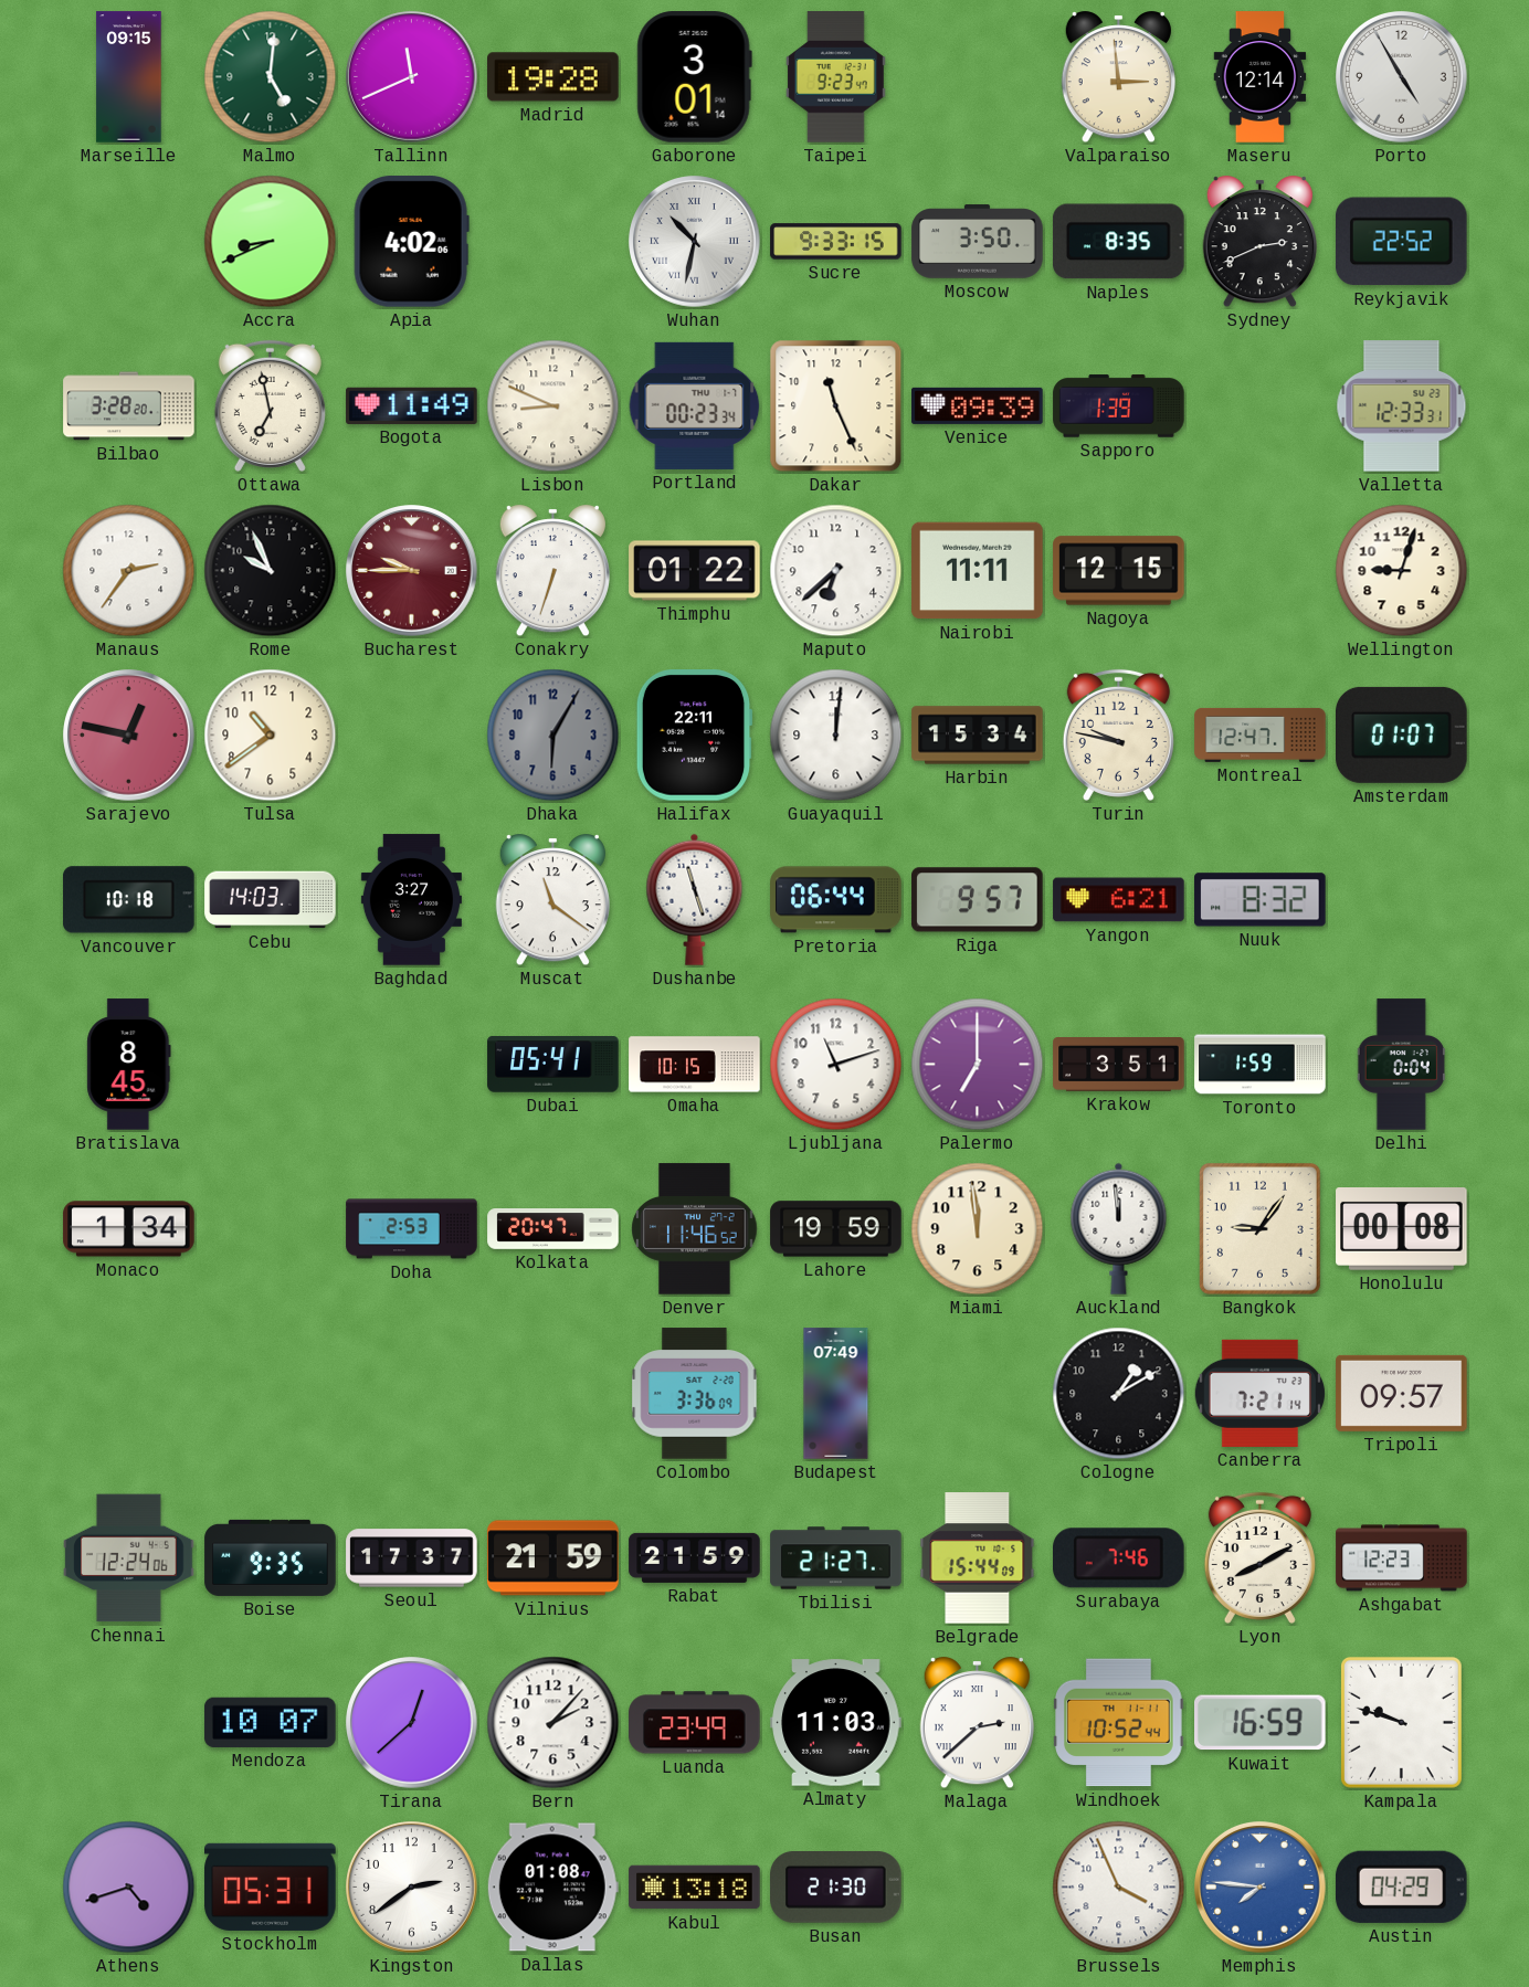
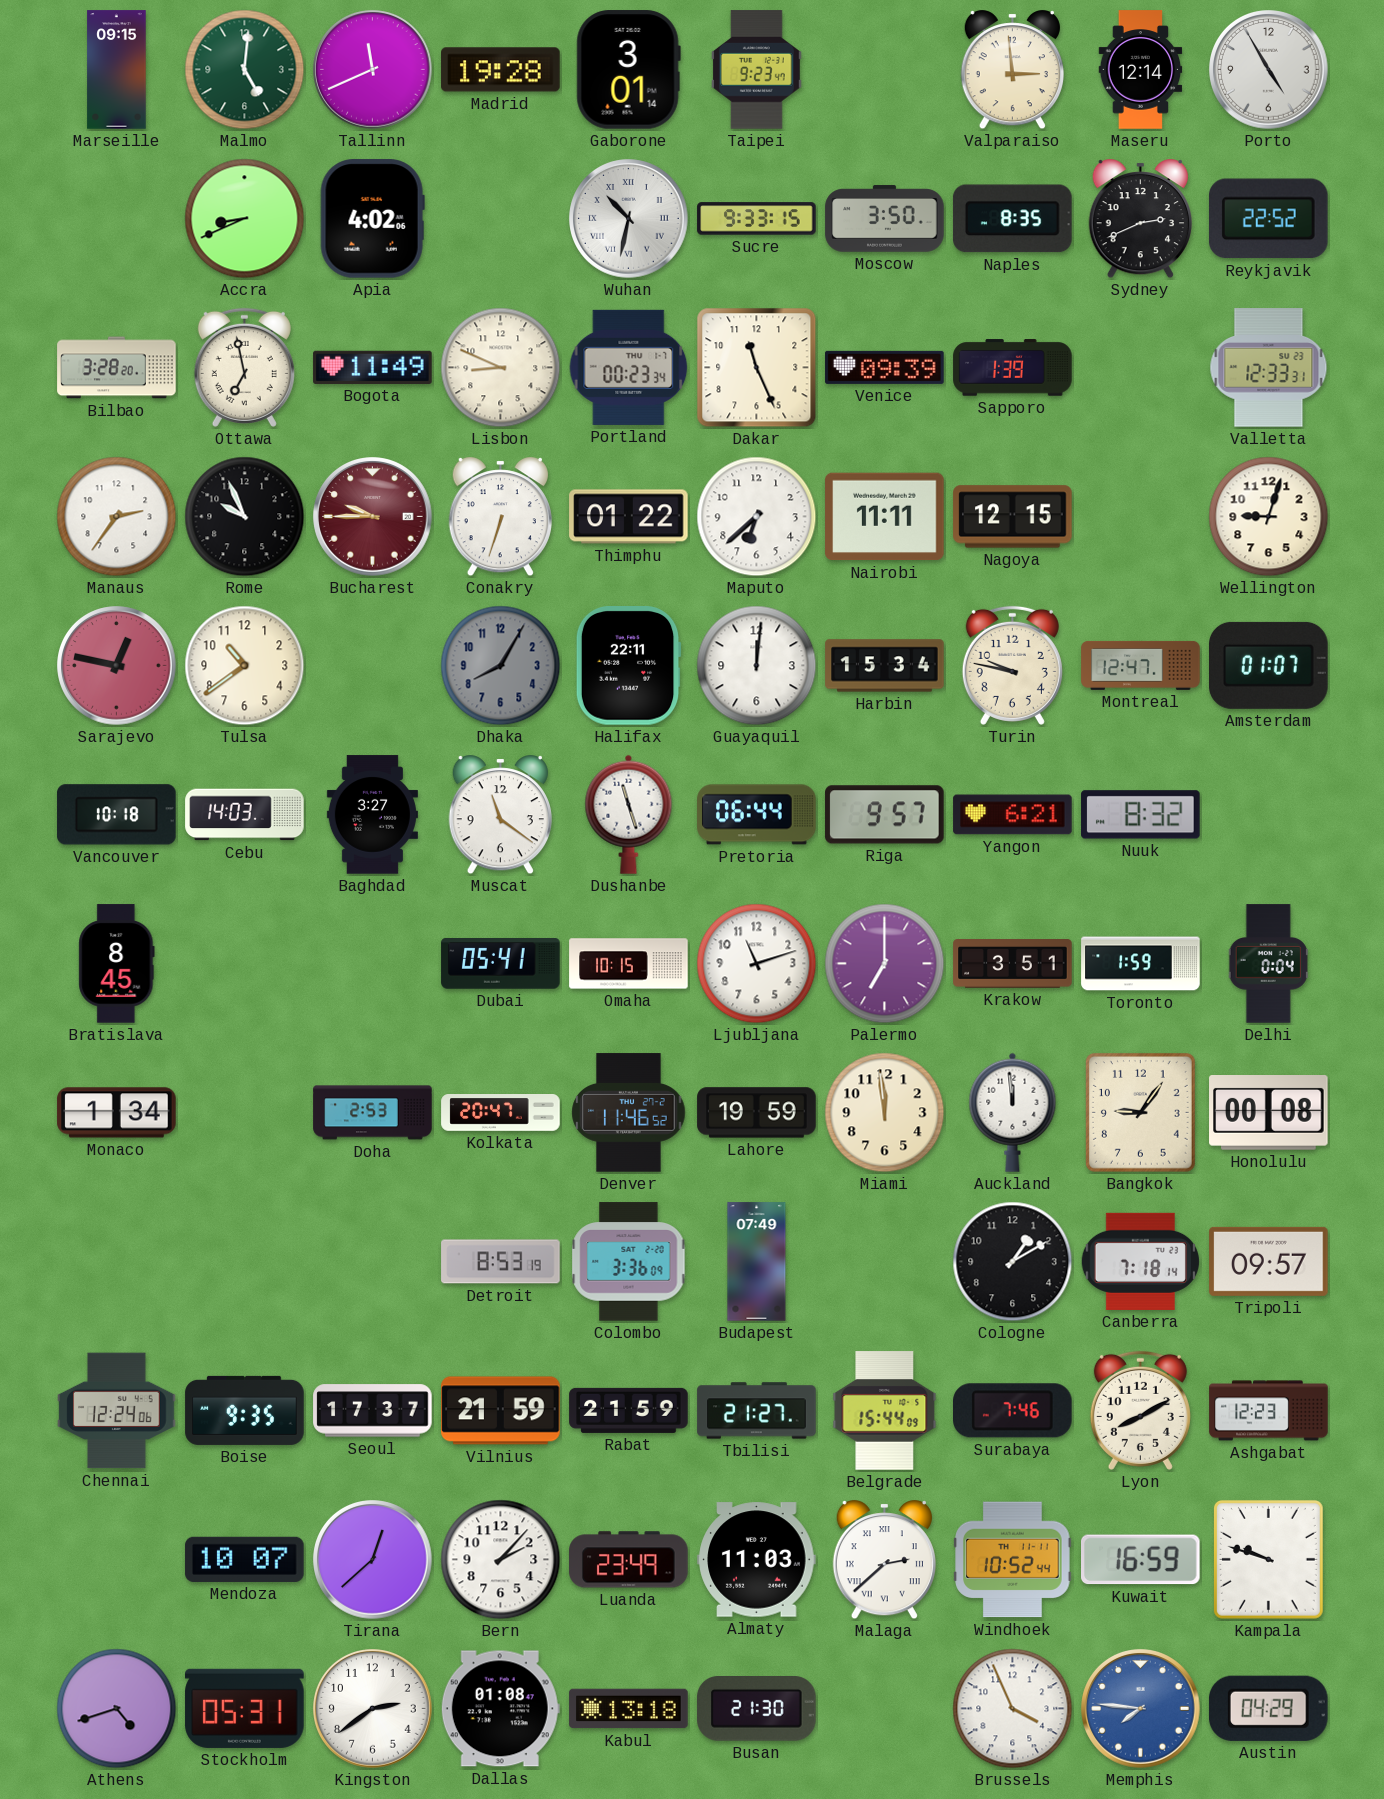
Dhaka: 6:05 -> 8:05
Detroit: none -> 8:53
Canberra: 7:21 -> 7:18
